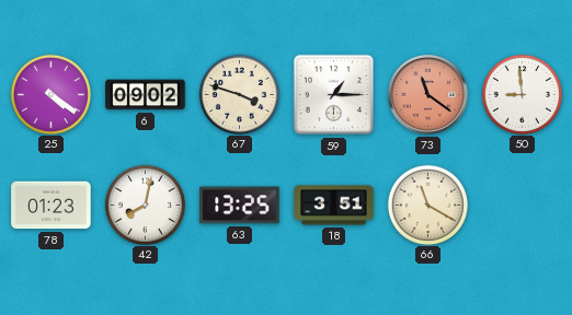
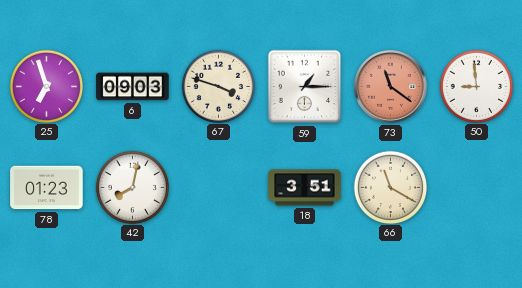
25: 4:21 -> 6:57
6: 09:02 -> 09:03
63: 13:25 -> none
